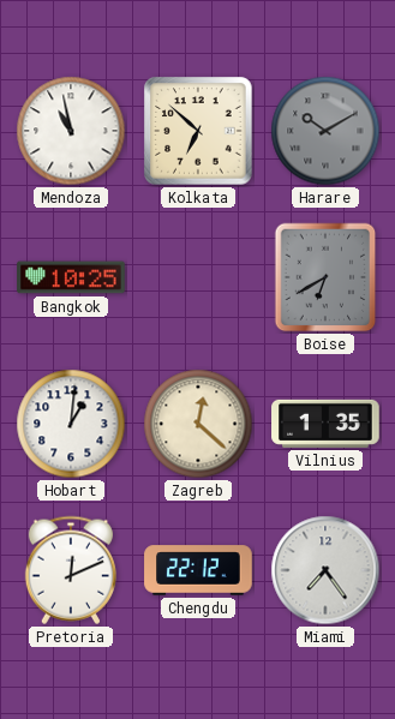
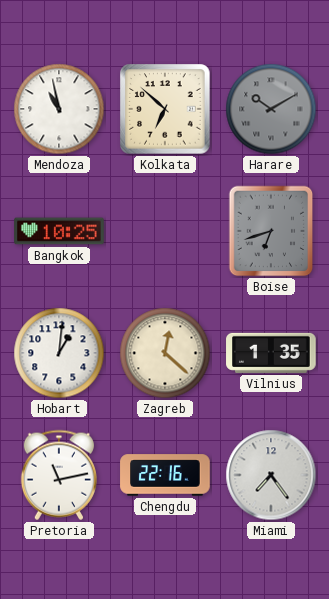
Boise: 6:40 -> 6:42
Pretoria: 12:11 -> 11:13
Chengdu: 22:12 -> 22:16
